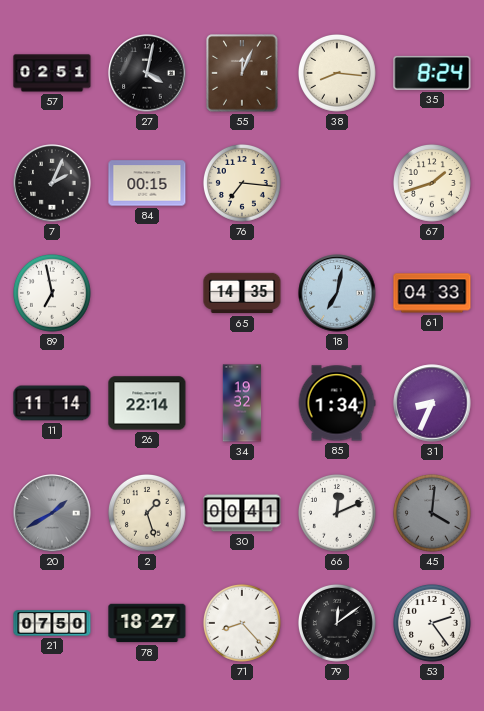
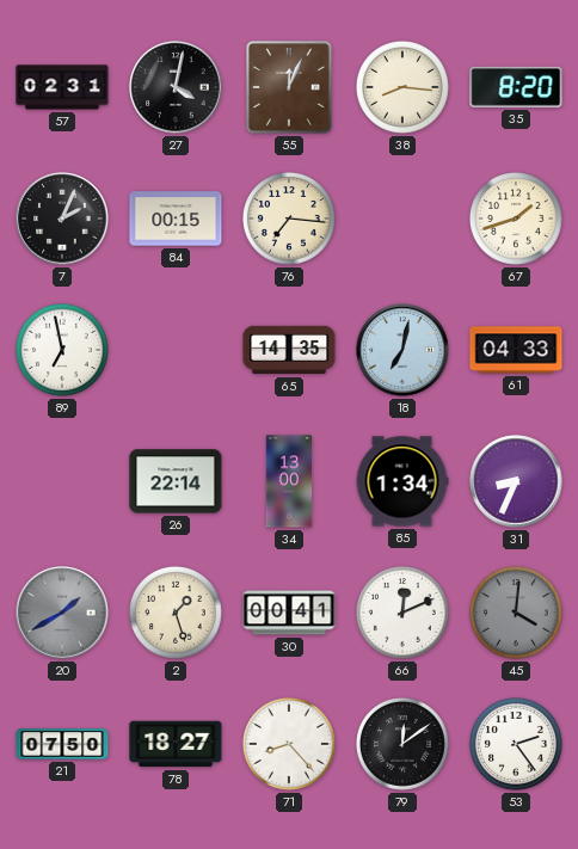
57: 02:51 -> 02:31
35: 8:24 -> 8:20
11: 11:14 -> none
34: 19:32 -> 13:00
